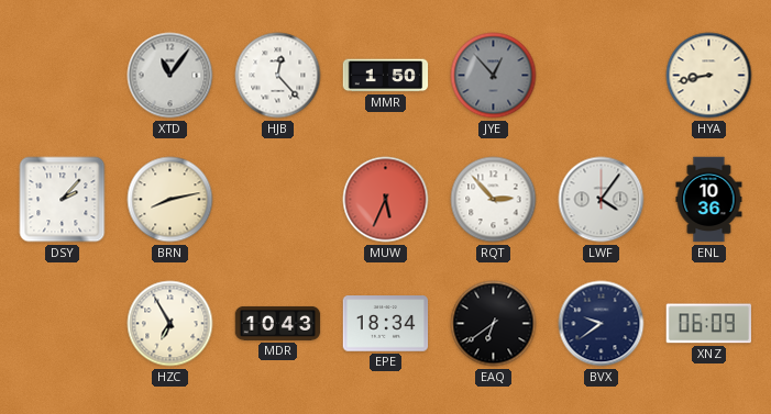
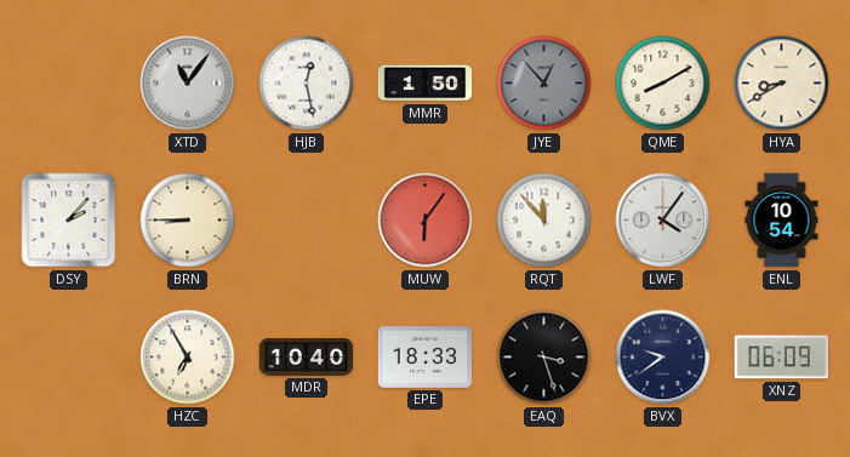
HJB: 12:23 -> 12:28
QME: none -> 8:10
HYA: 8:43 -> 8:40
BRN: 8:13 -> 8:45
MUW: 5:34 -> 6:06
RQT: 2:53 -> 11:53
ENL: 10:36 -> 10:54
MDR: 10:43 -> 10:40
EPE: 18:34 -> 18:33
EAQ: 6:39 -> 3:27
